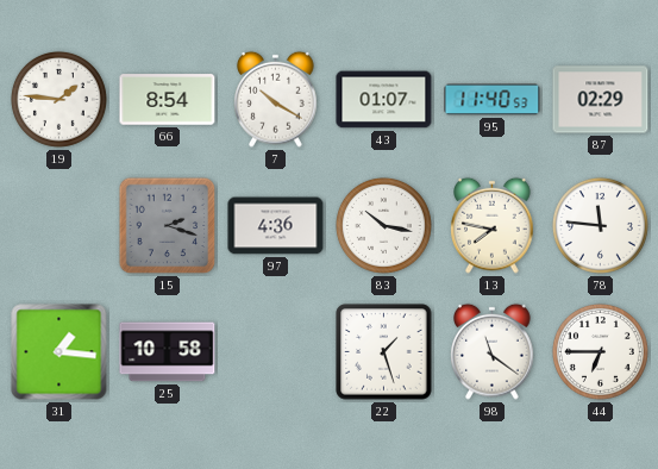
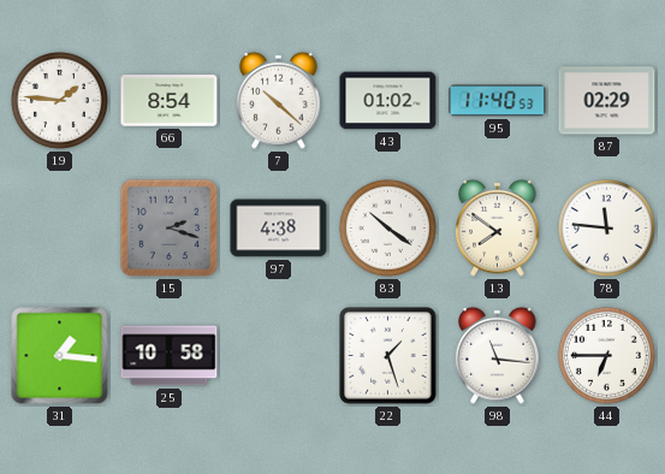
7: 10:20 -> 10:22
43: 01:07 -> 01:02
97: 4:36 -> 4:38
83: 10:17 -> 10:21
13: 7:47 -> 7:51
98: 11:21 -> 11:16
